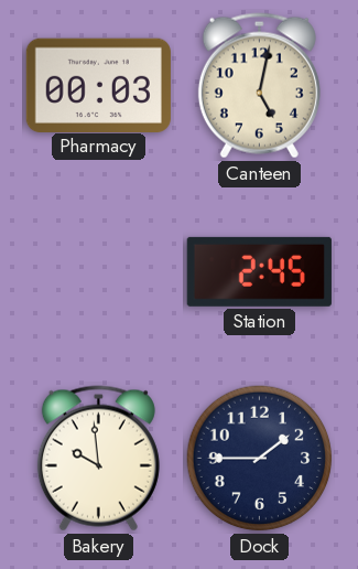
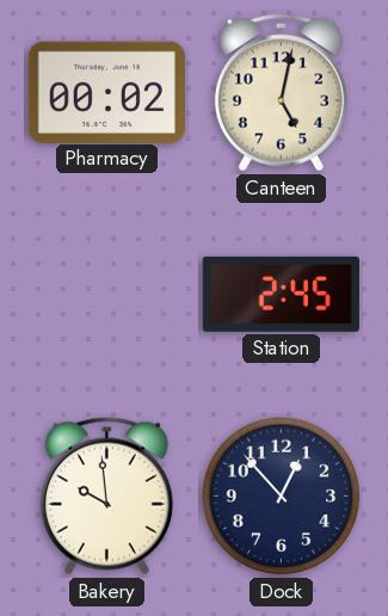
Pharmacy: 00:03 -> 00:02
Dock: 1:45 -> 12:53
